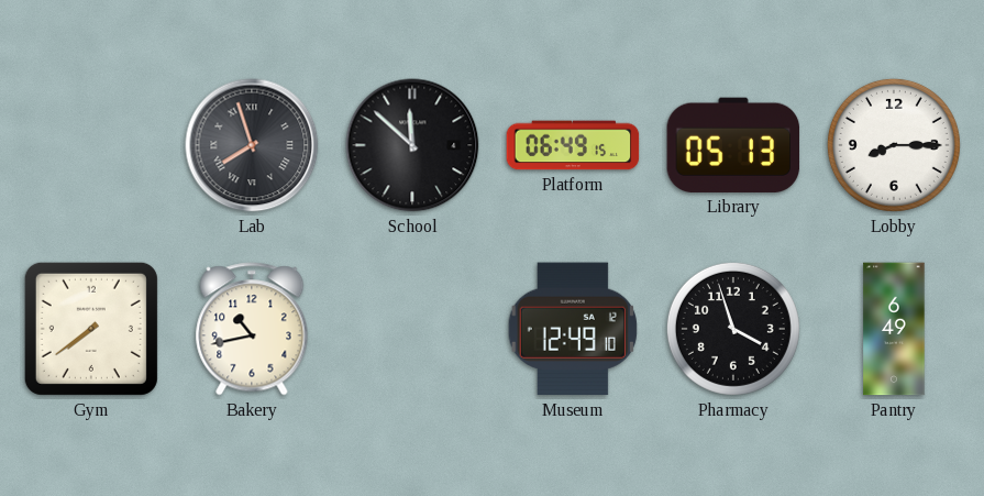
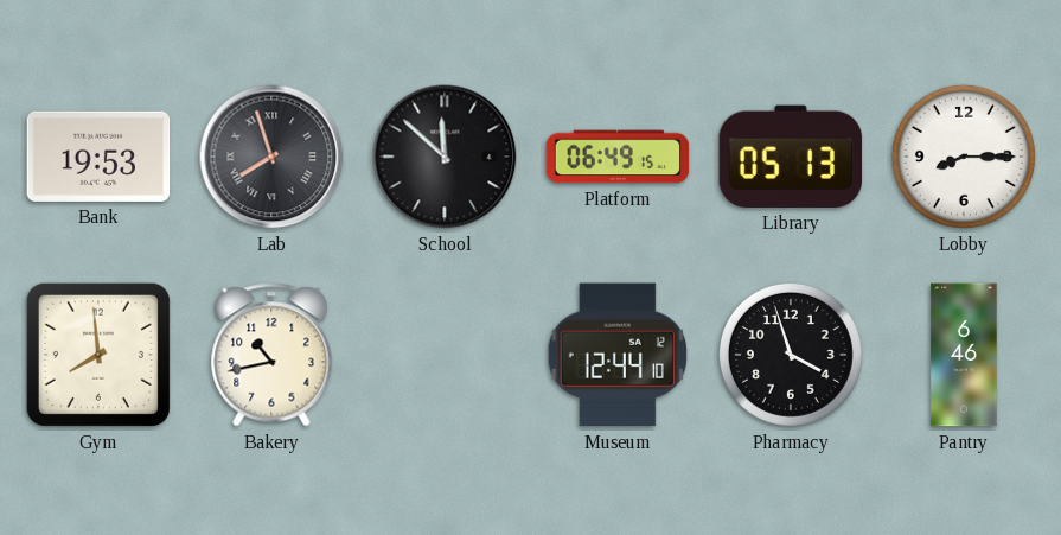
Bank: none -> 19:53
Gym: 7:39 -> 7:59
Museum: 12:49 -> 12:44
Pantry: 6:49 -> 6:46
